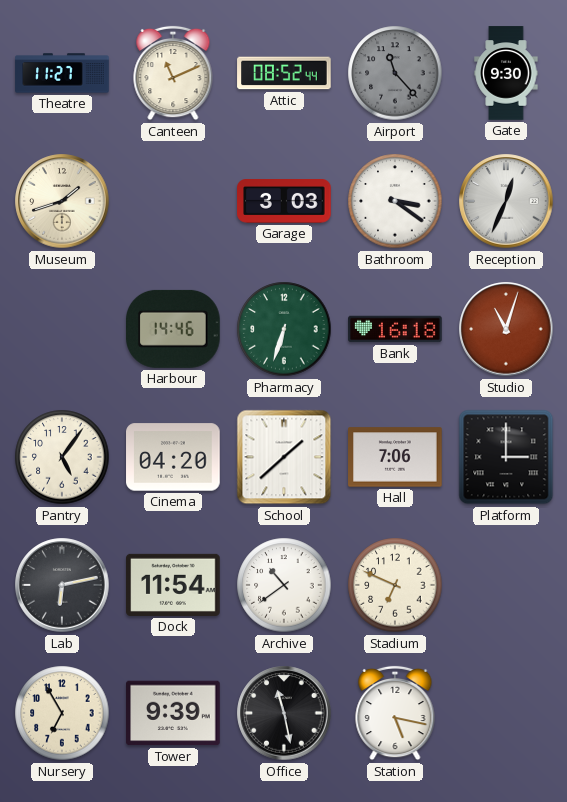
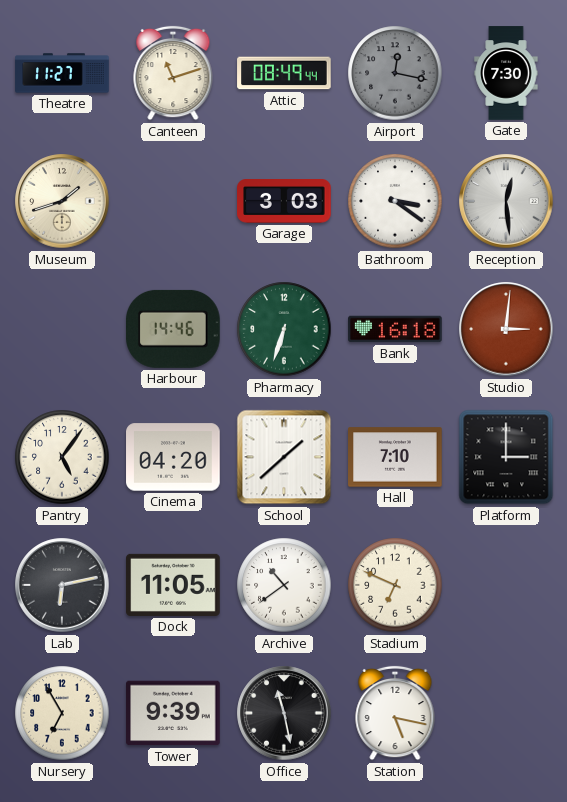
Canteen: 11:11 -> 11:12
Attic: 08:52 -> 08:49
Airport: 11:23 -> 12:17
Gate: 9:30 -> 7:30
Reception: 12:34 -> 12:29
Studio: 11:03 -> 3:01
Hall: 7:06 -> 7:10
Dock: 11:54 -> 11:05
